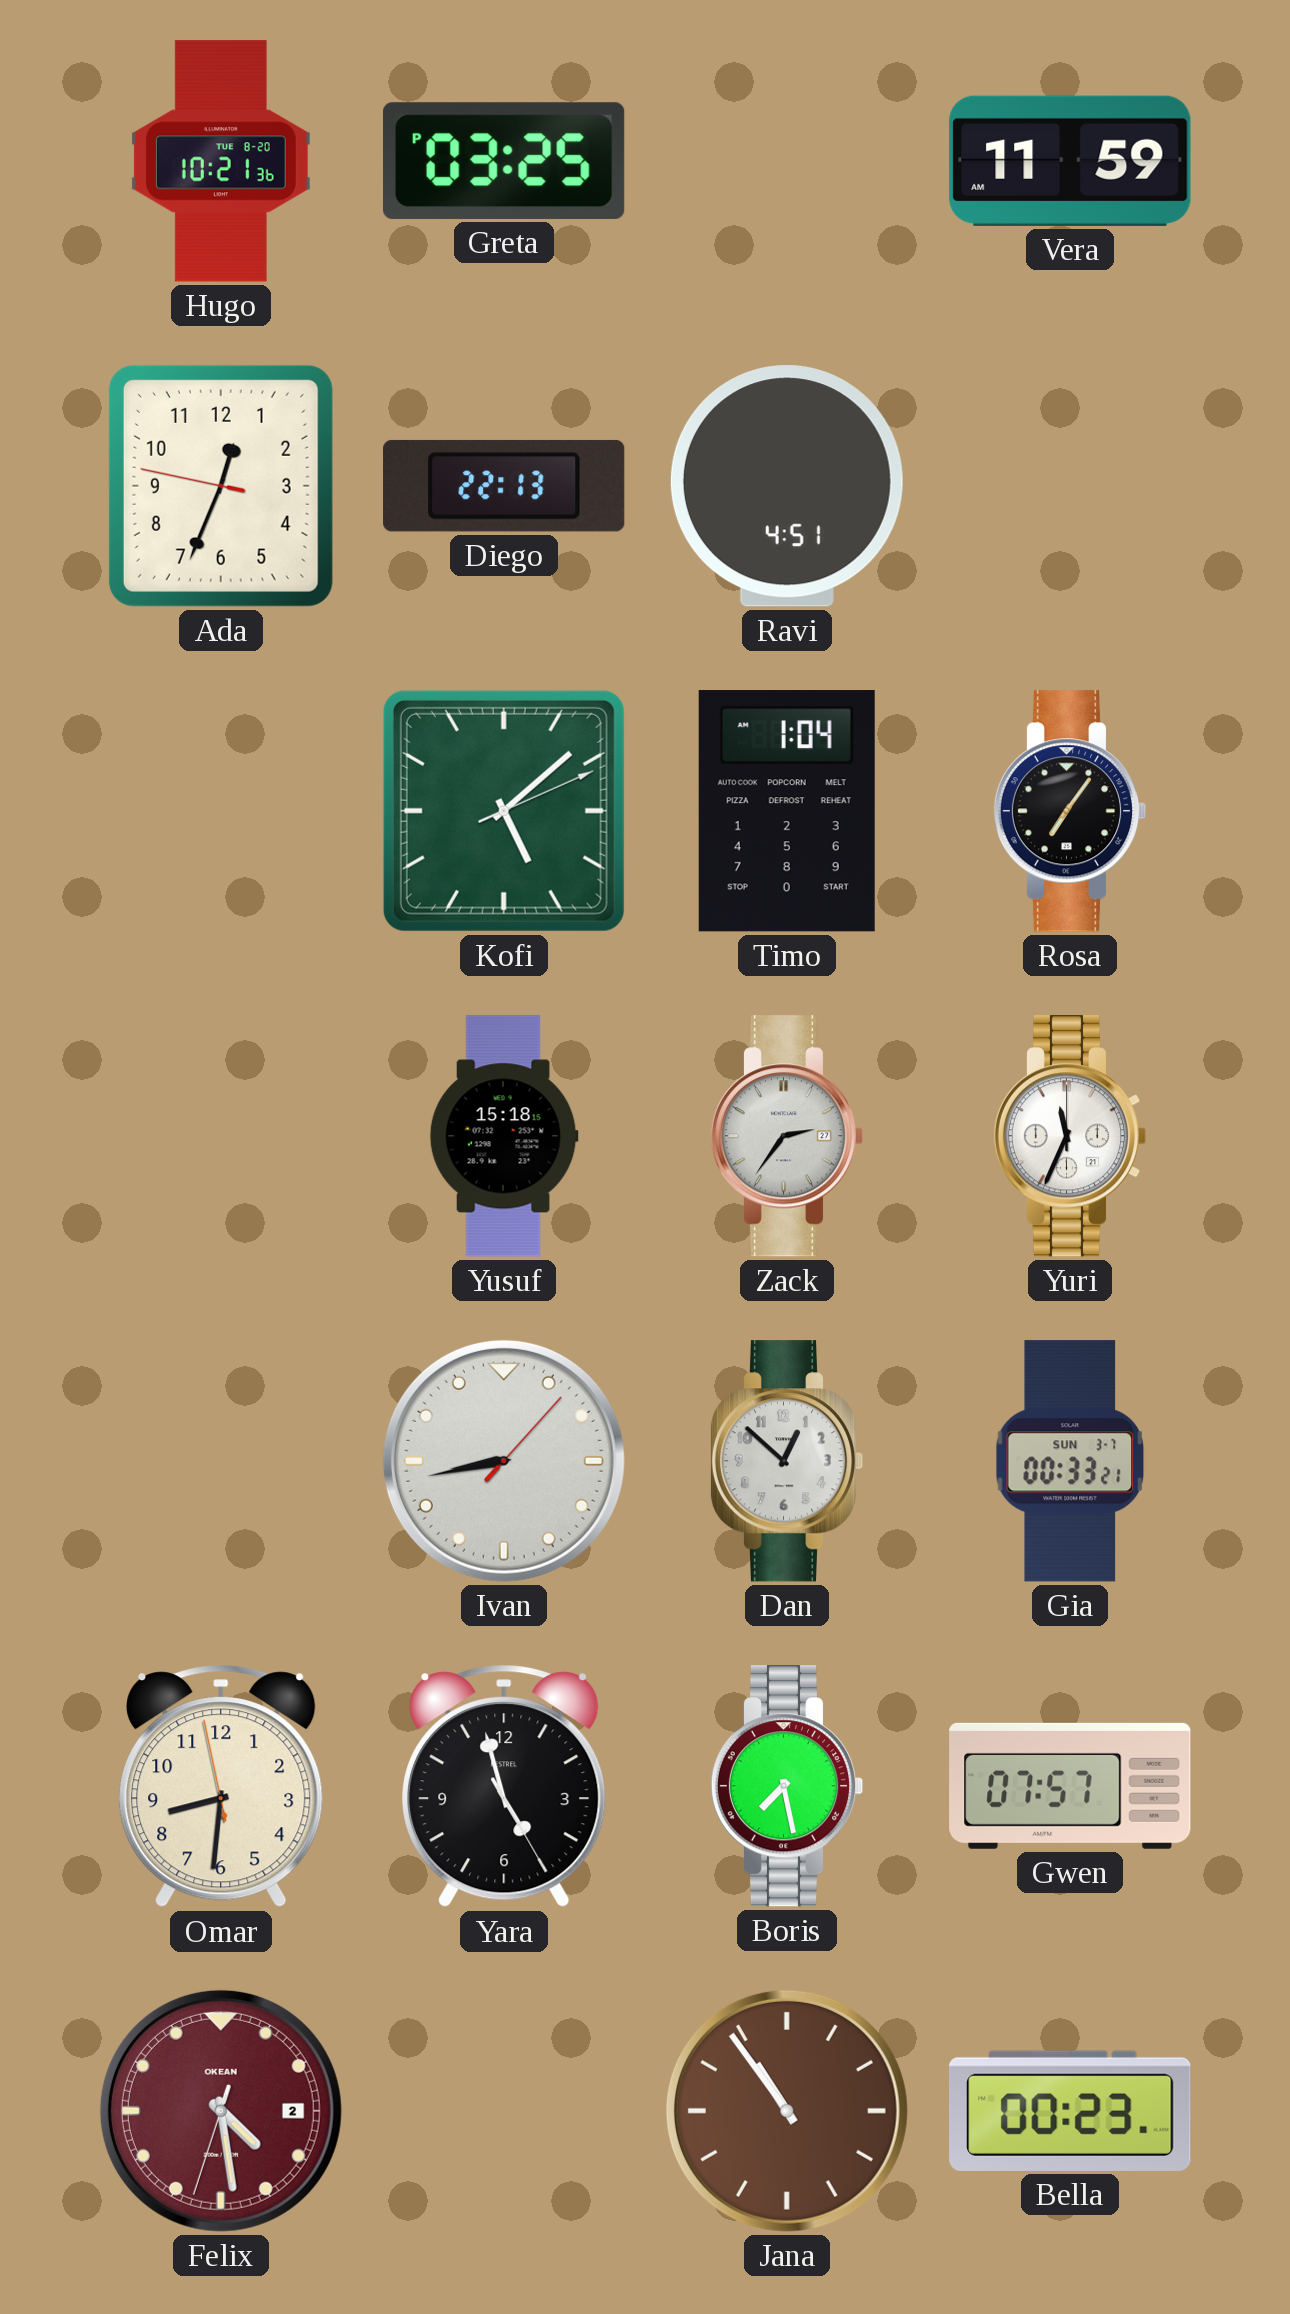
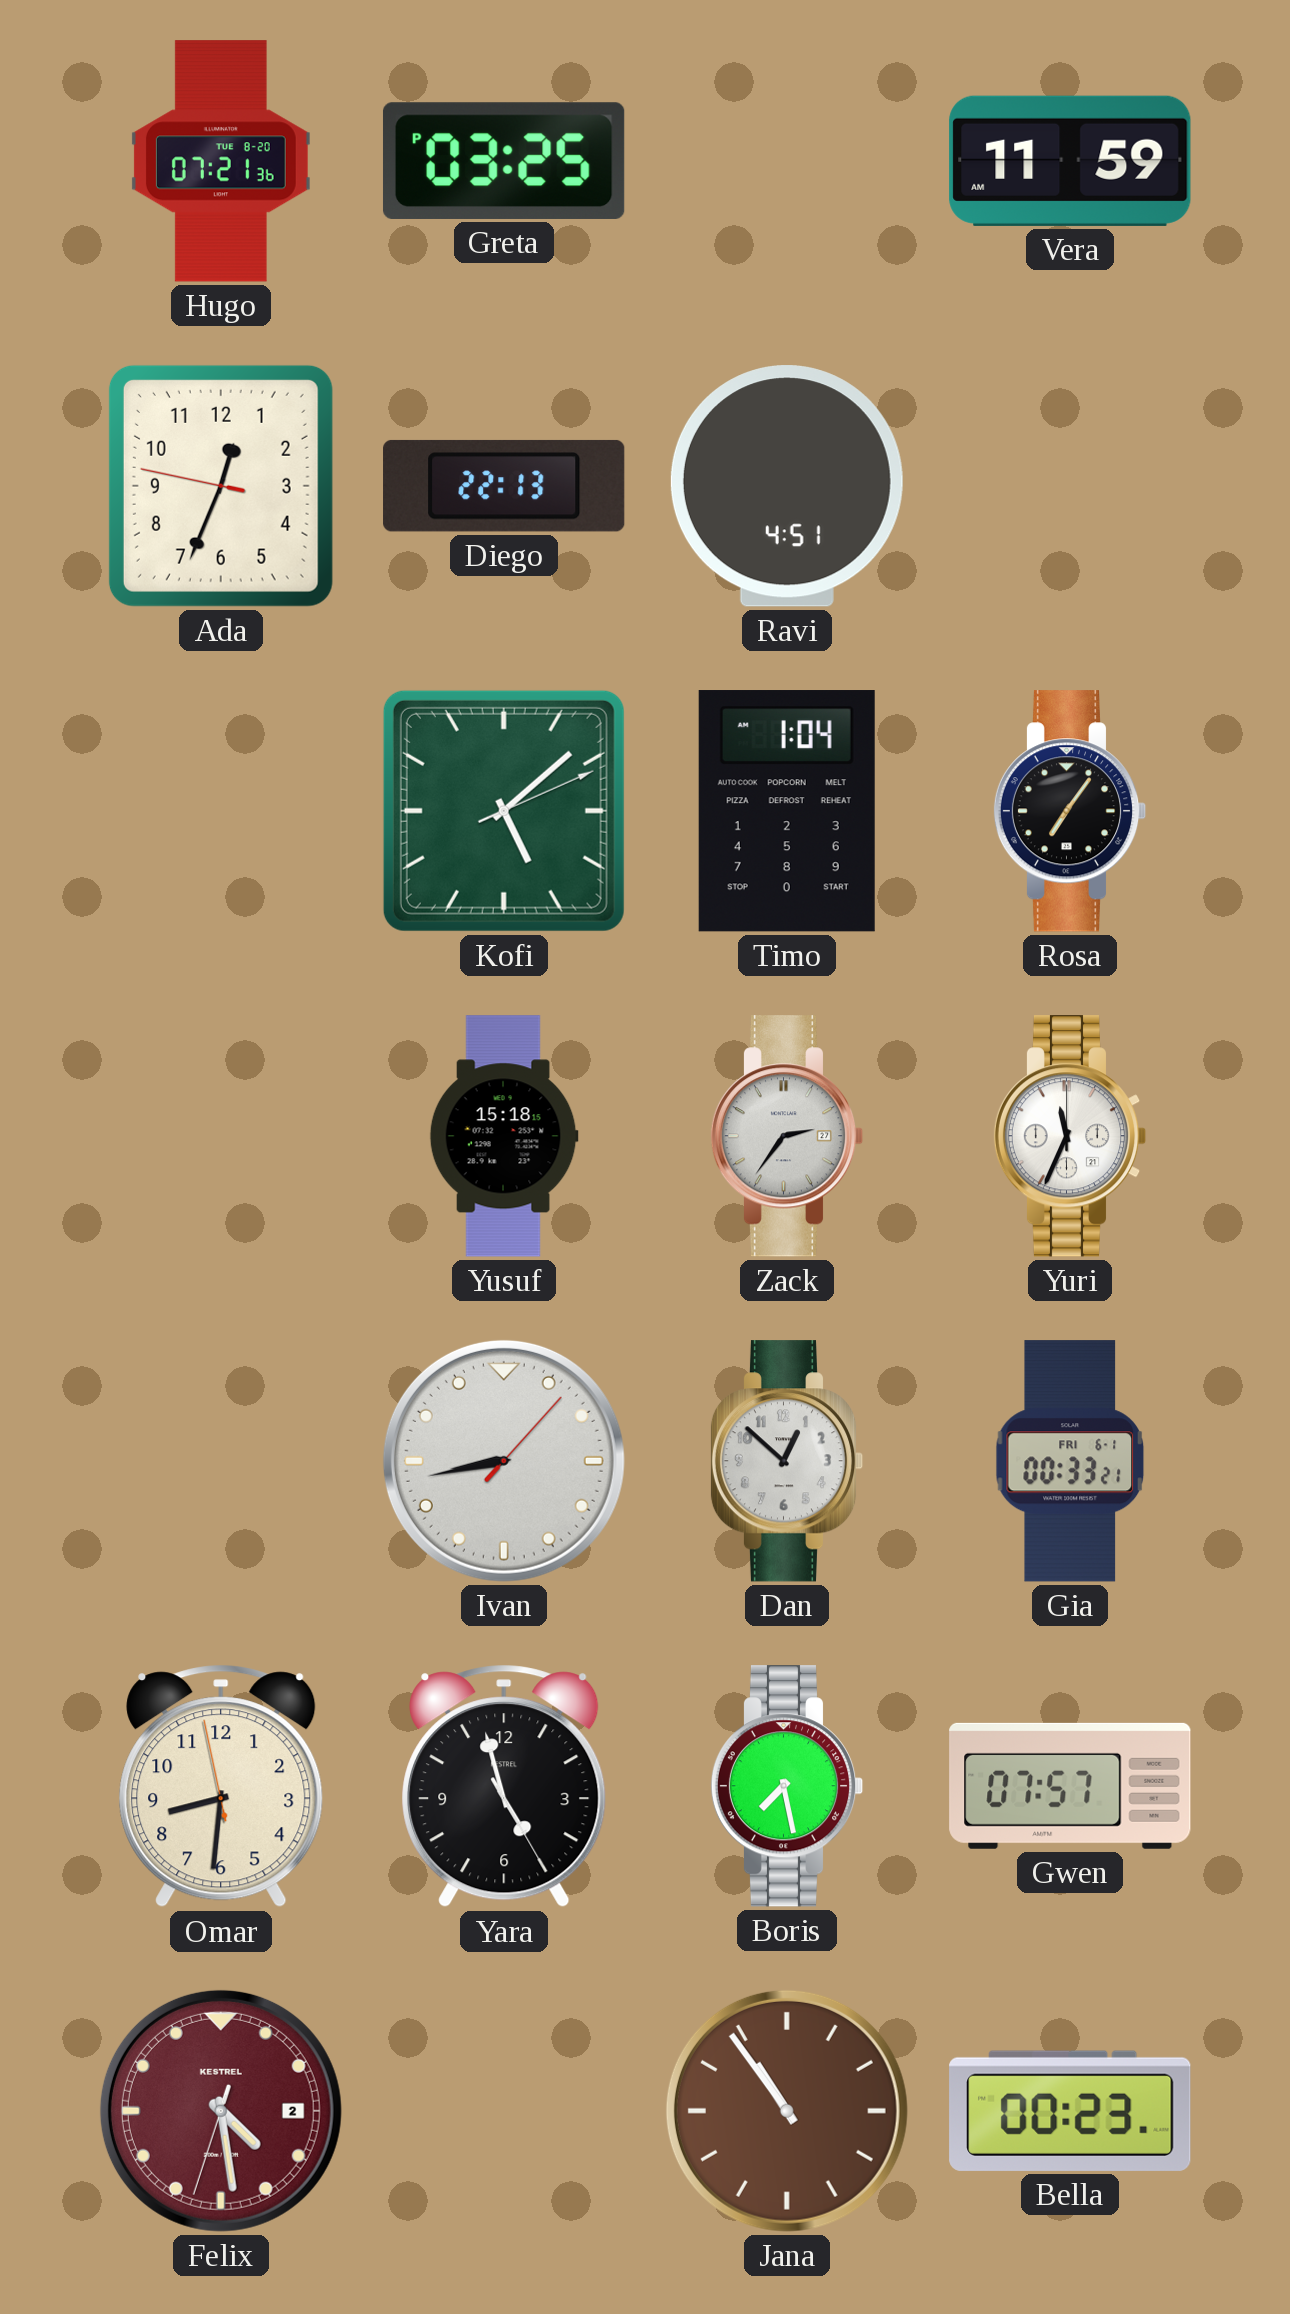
Hugo: 10:21 -> 07:21
Gia date: SUN 3-7 -> FRI 6-1
Felix brand: OKEAN -> KESTREL
